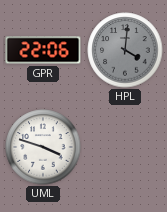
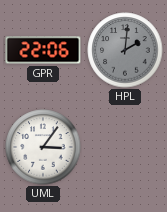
HPL: 4:01 -> 2:01
UML: 3:48 -> 3:06
